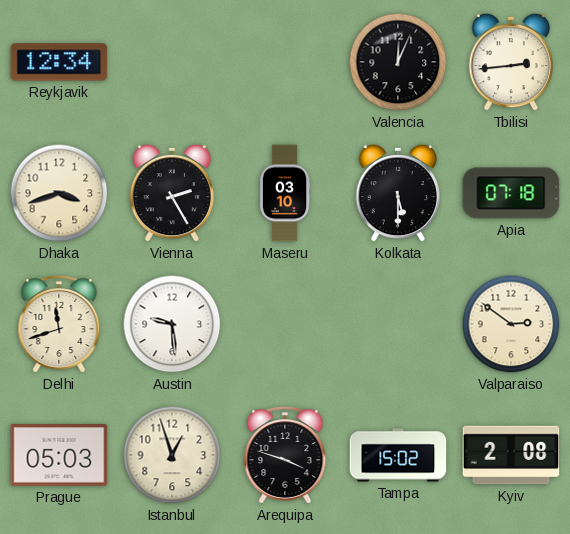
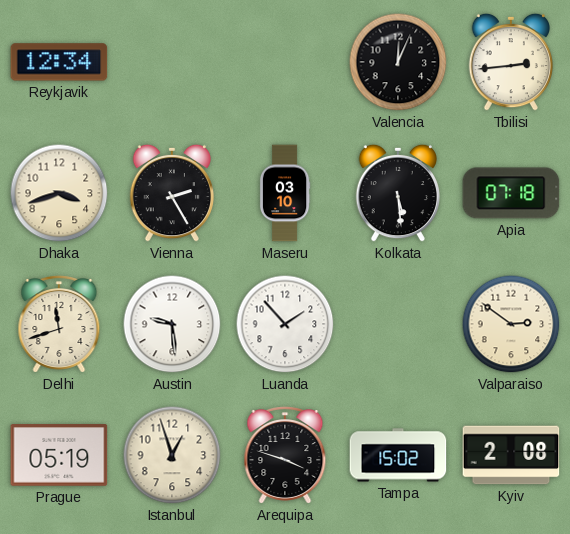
Kolkata: 5:30 -> 5:29
Luanda: none -> 1:53
Prague: 05:03 -> 05:19
